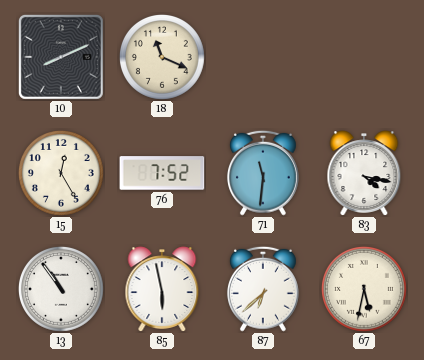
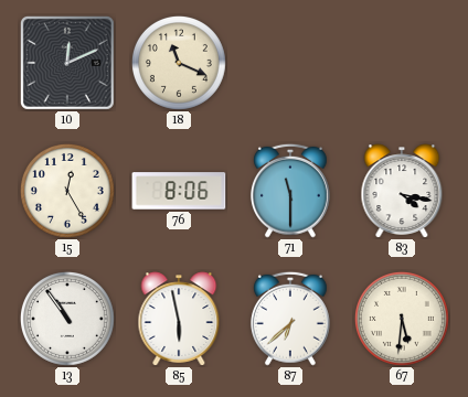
10: 8:11 -> 12:11
76: 7:52 -> 8:06
71: 11:31 -> 11:30
67: 5:32 -> 5:31
